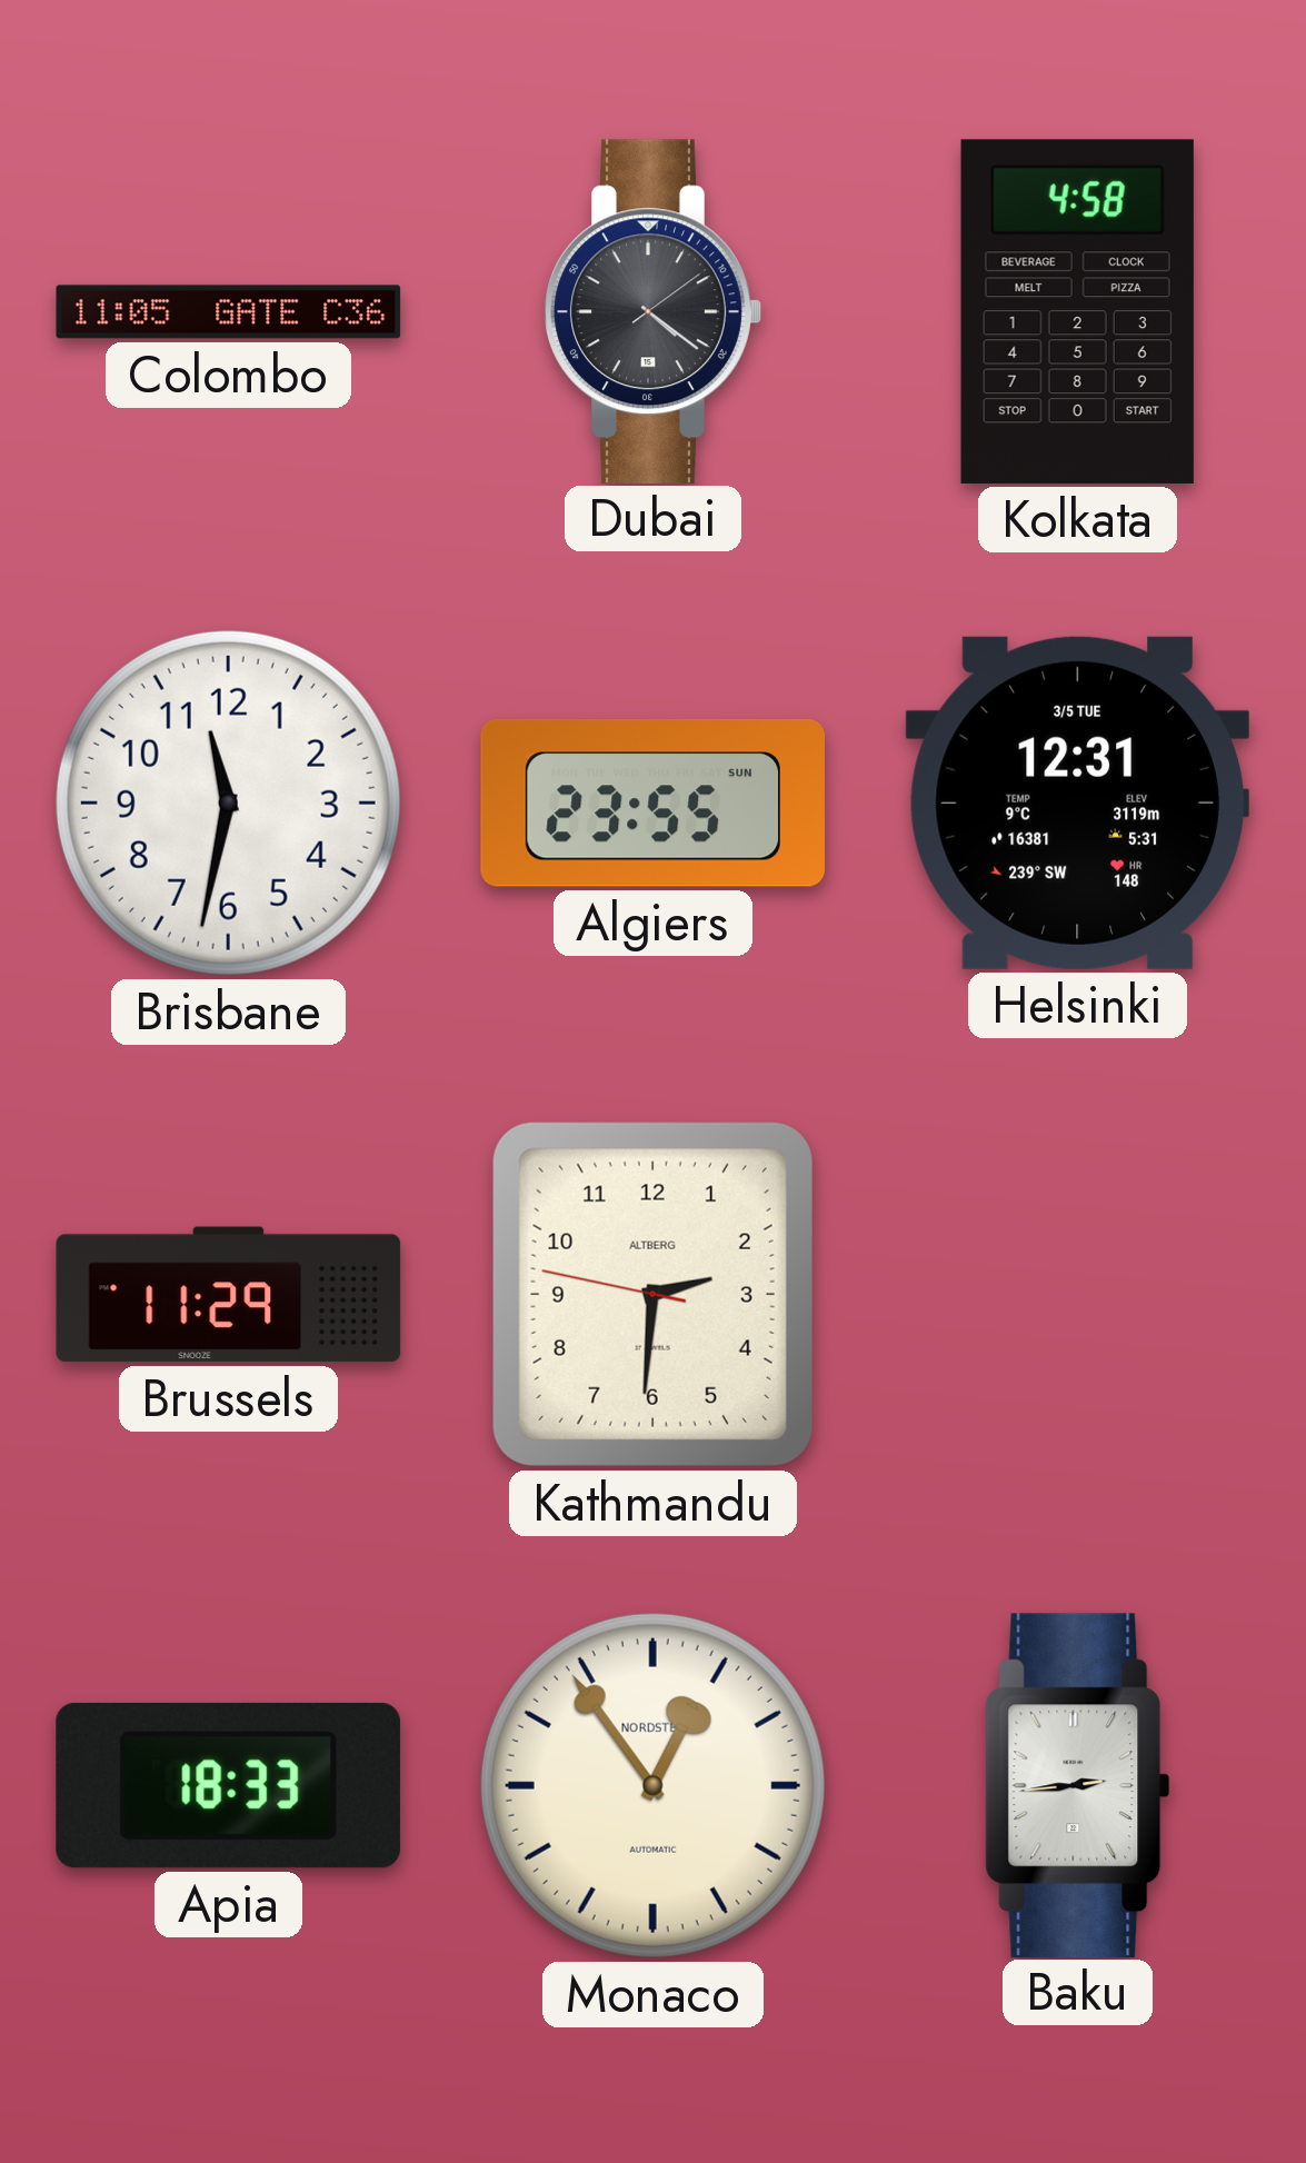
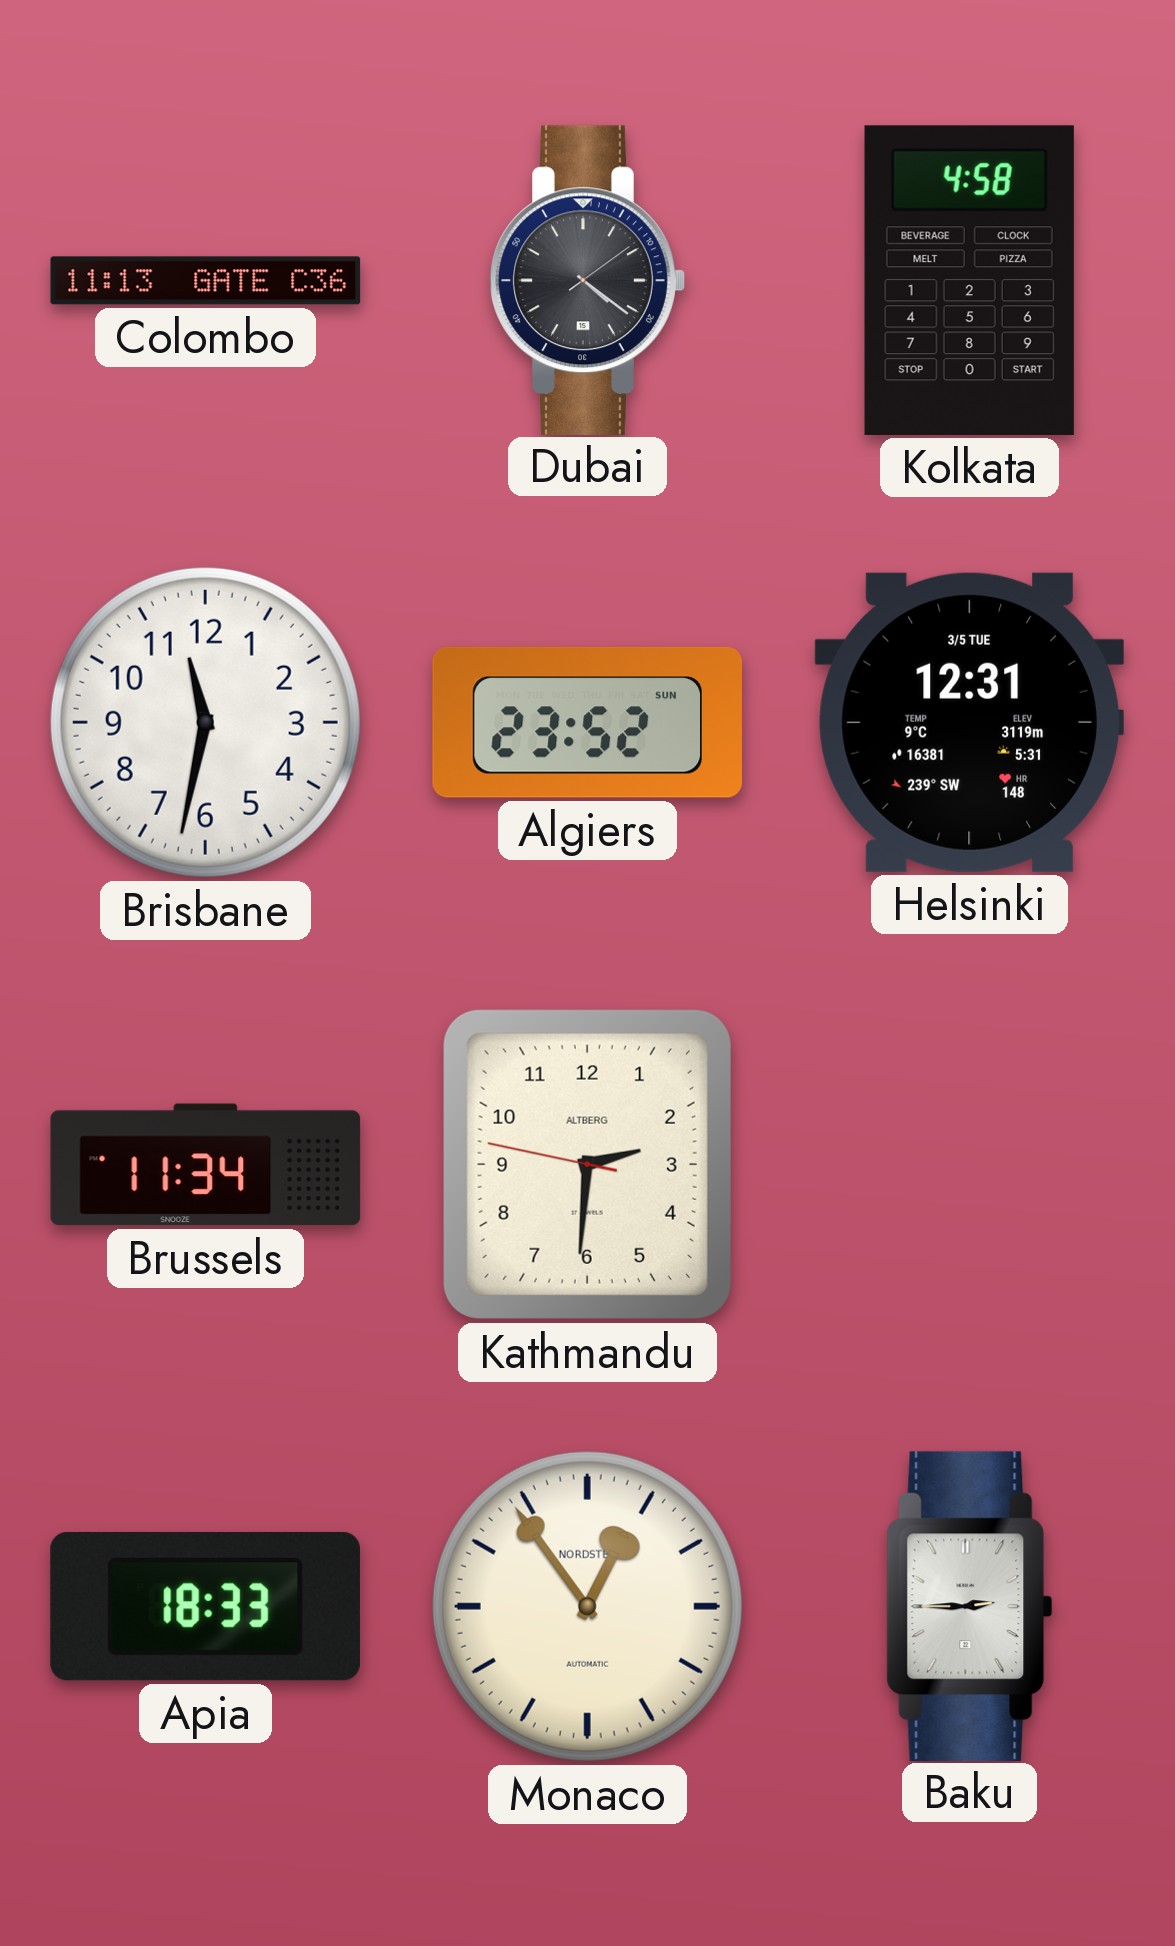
Colombo: 11:05 -> 11:13
Algiers: 23:55 -> 23:52
Brussels: 11:29 -> 11:34
Baku: 2:44 -> 2:45
